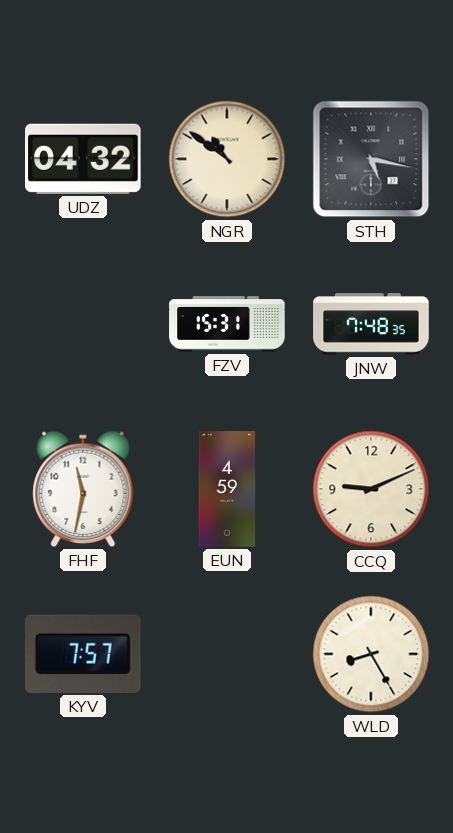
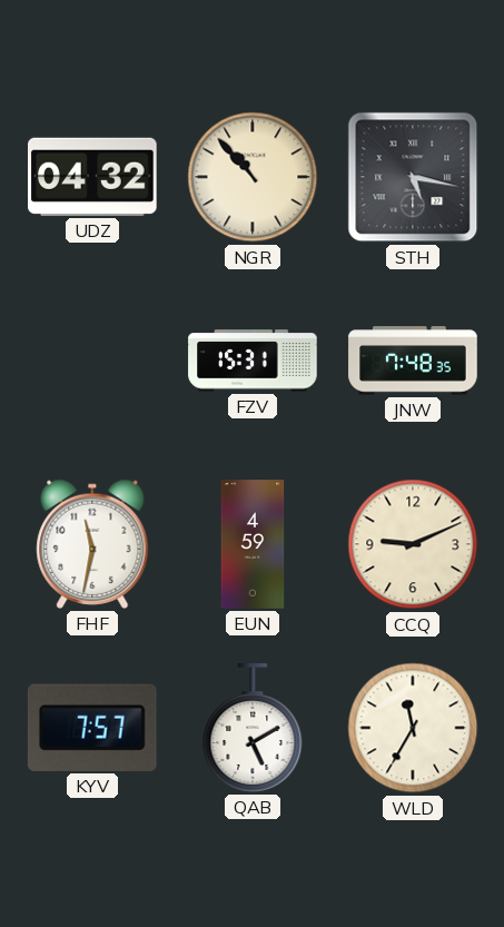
NGR: 10:51 -> 10:53
QAB: none -> 5:10
WLD: 8:25 -> 11:35
